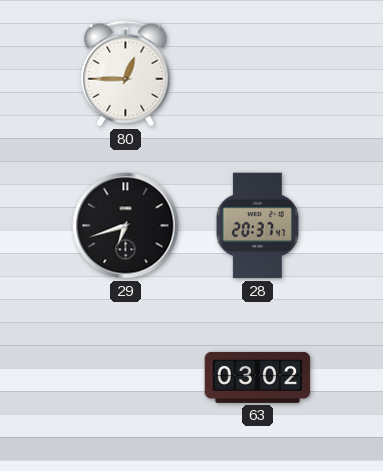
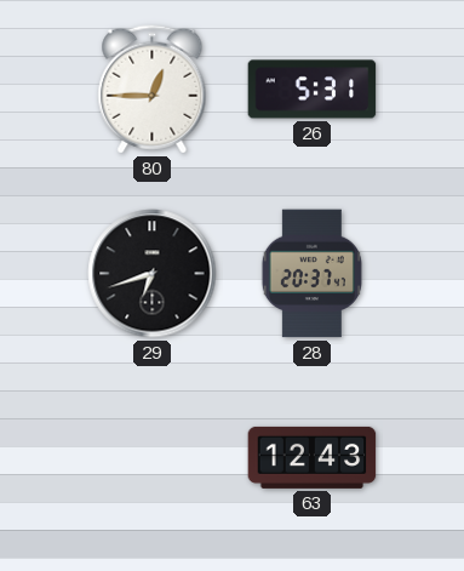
26: none -> 5:31
63: 03:02 -> 12:43
